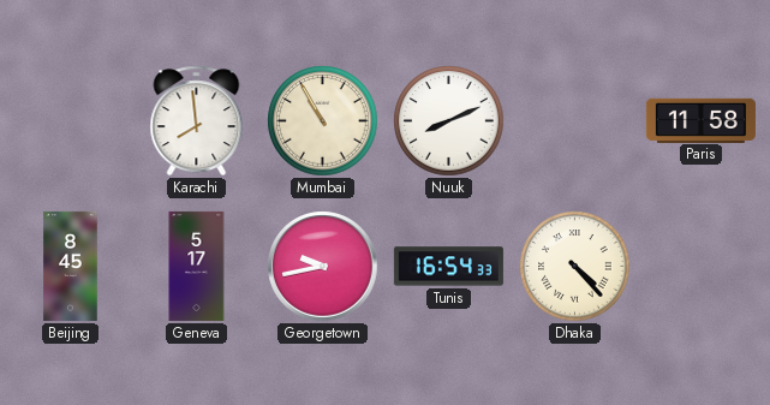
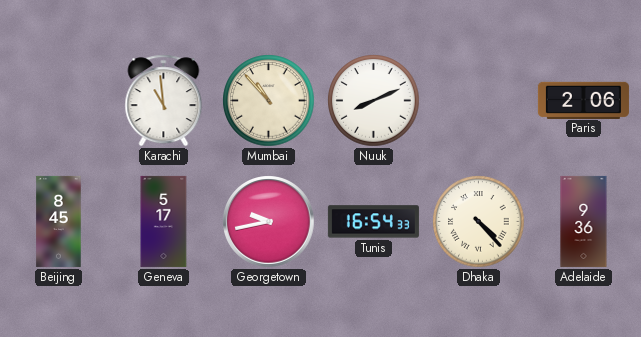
Karachi: 7:59 -> 10:59
Mumbai: 10:55 -> 10:53
Paris: 11:58 -> 2:06
Adelaide: none -> 9:36
